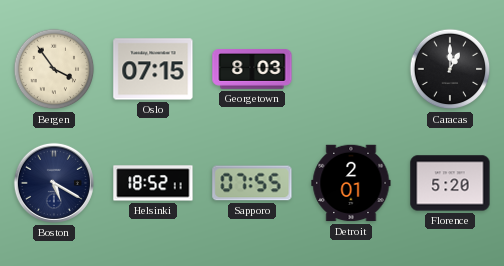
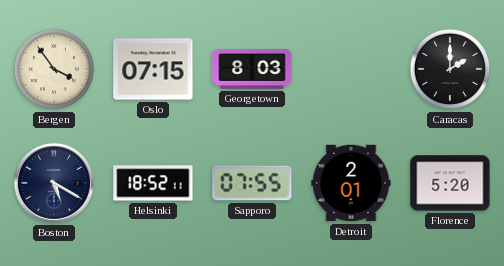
Caracas: 1:00 -> 2:00
